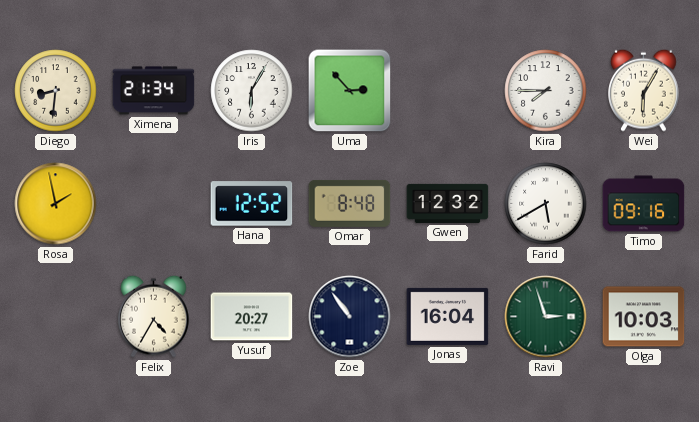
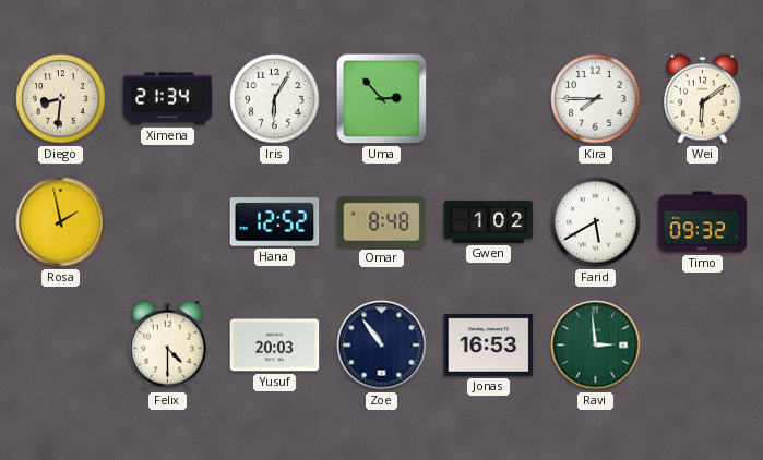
Wei: 6:05 -> 6:09
Gwen: 12:32 -> 1:02
Timo: 09:16 -> 09:32
Felix: 4:35 -> 4:30
Yusuf: 20:27 -> 20:03
Jonas: 16:04 -> 16:53
Ravi: 2:57 -> 2:59
Olga: 10:03 -> none
